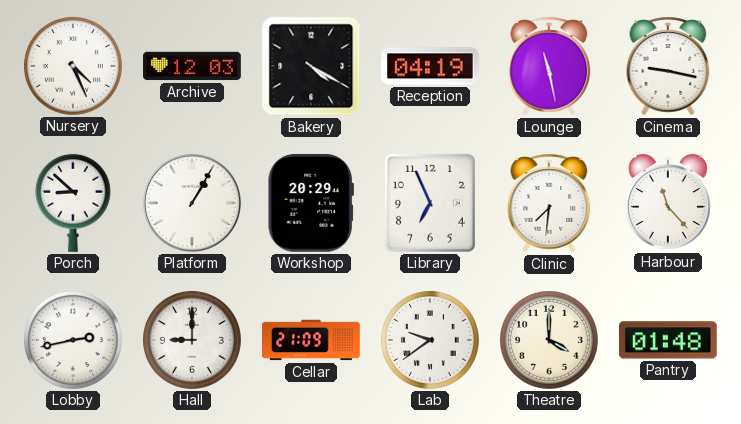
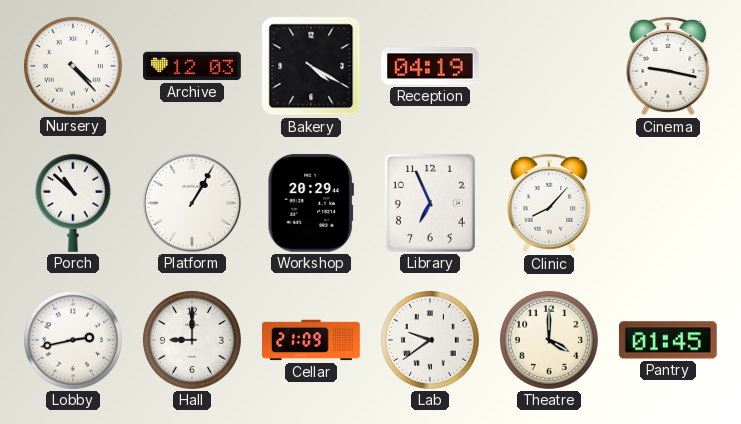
Nursery: 4:26 -> 4:23
Lounge: 11:28 -> none
Porch: 8:52 -> 10:52
Clinic: 7:31 -> 8:07
Harbour: 11:23 -> none
Pantry: 01:48 -> 01:45
